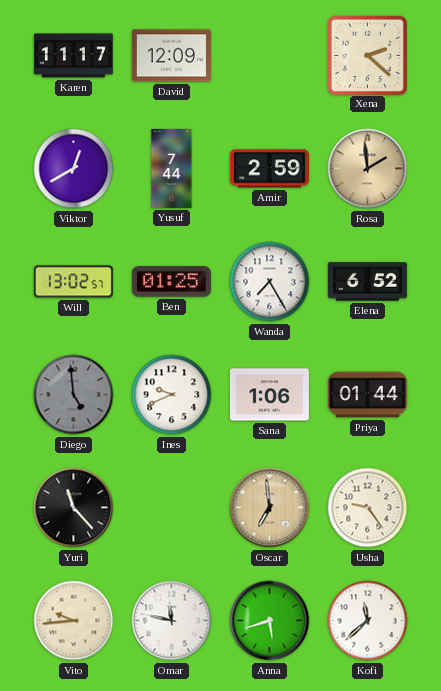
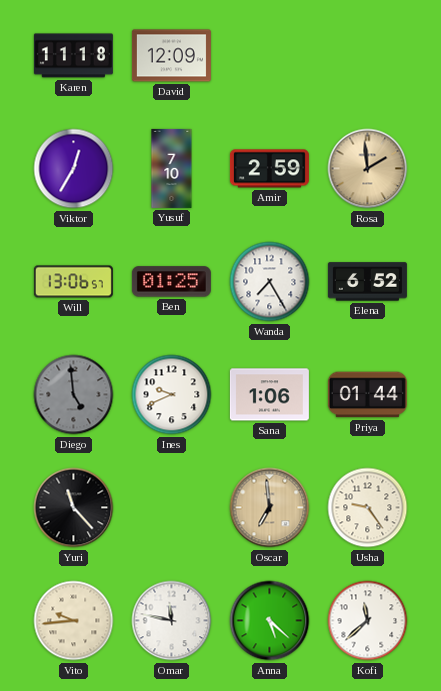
Karen: 11:17 -> 11:18
Xena: 2:22 -> none
Viktor: 12:40 -> 12:35
Yusuf: 7:44 -> 7:10
Will: 13:02 -> 13:06
Anna: 5:42 -> 5:22
